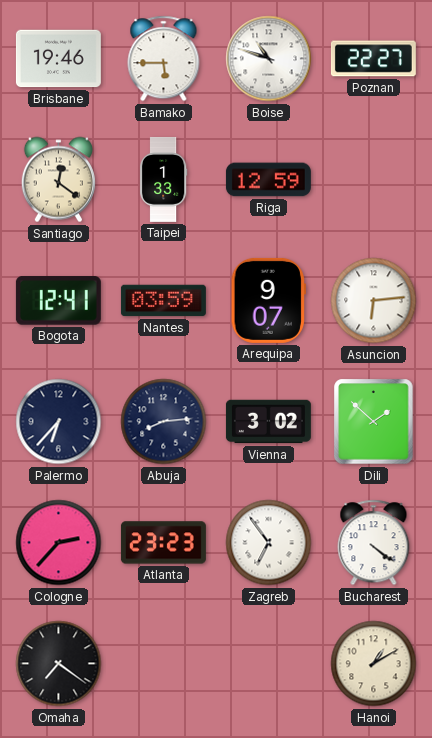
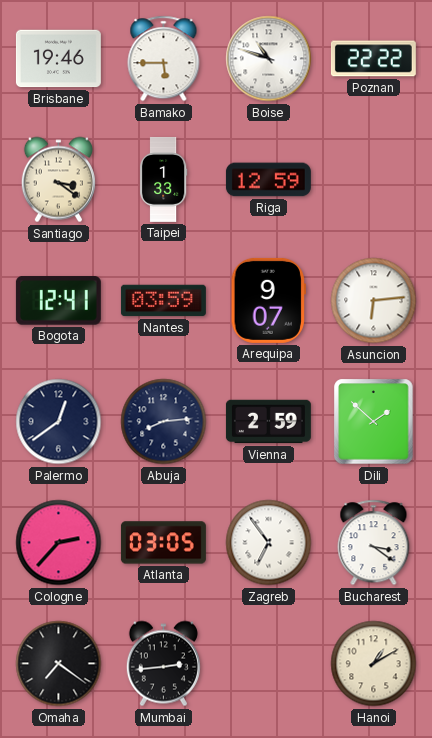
Poznan: 22:27 -> 22:22
Santiago: 12:21 -> 3:21
Palermo: 6:37 -> 12:39
Vienna: 3:02 -> 2:59
Atlanta: 23:23 -> 03:05
Bucharest: 4:21 -> 3:21
Mumbai: none -> 2:44
